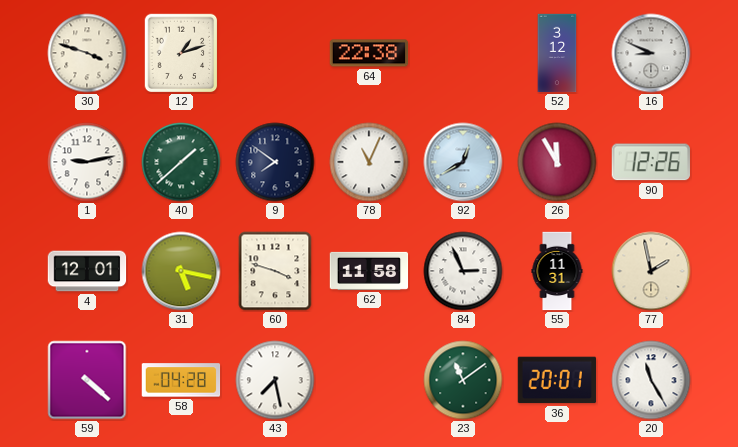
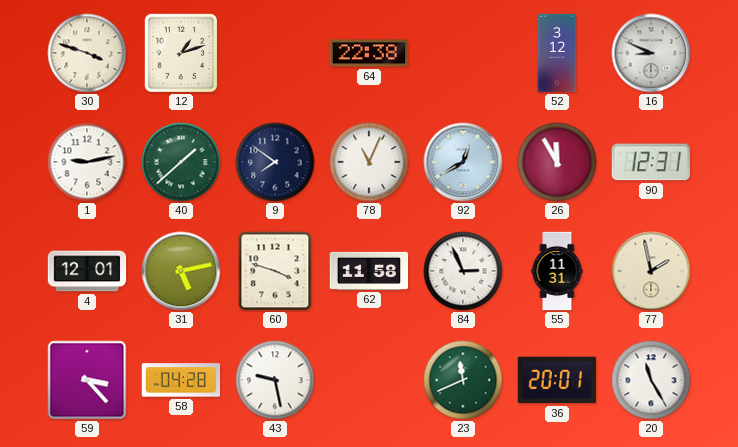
90: 12:26 -> 12:31
31: 5:17 -> 5:13
59: 4:22 -> 3:23
43: 7:28 -> 9:28
23: 11:09 -> 11:41
